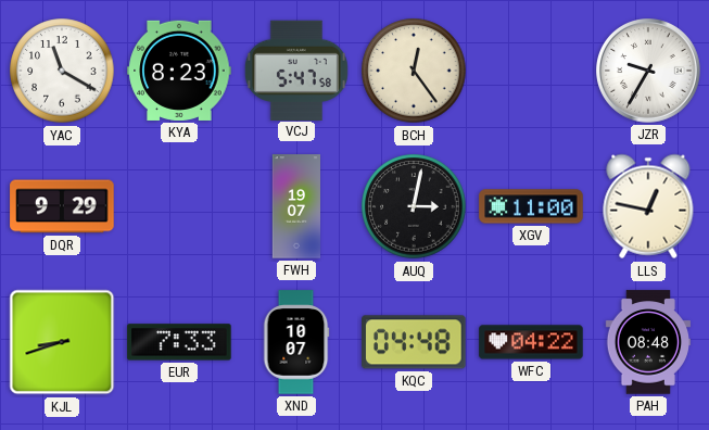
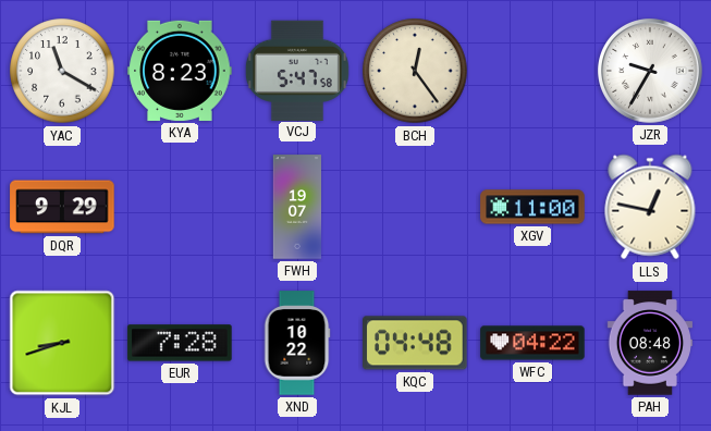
AUQ: 3:02 -> none
EUR: 7:33 -> 7:28
XND: 10:07 -> 10:22
